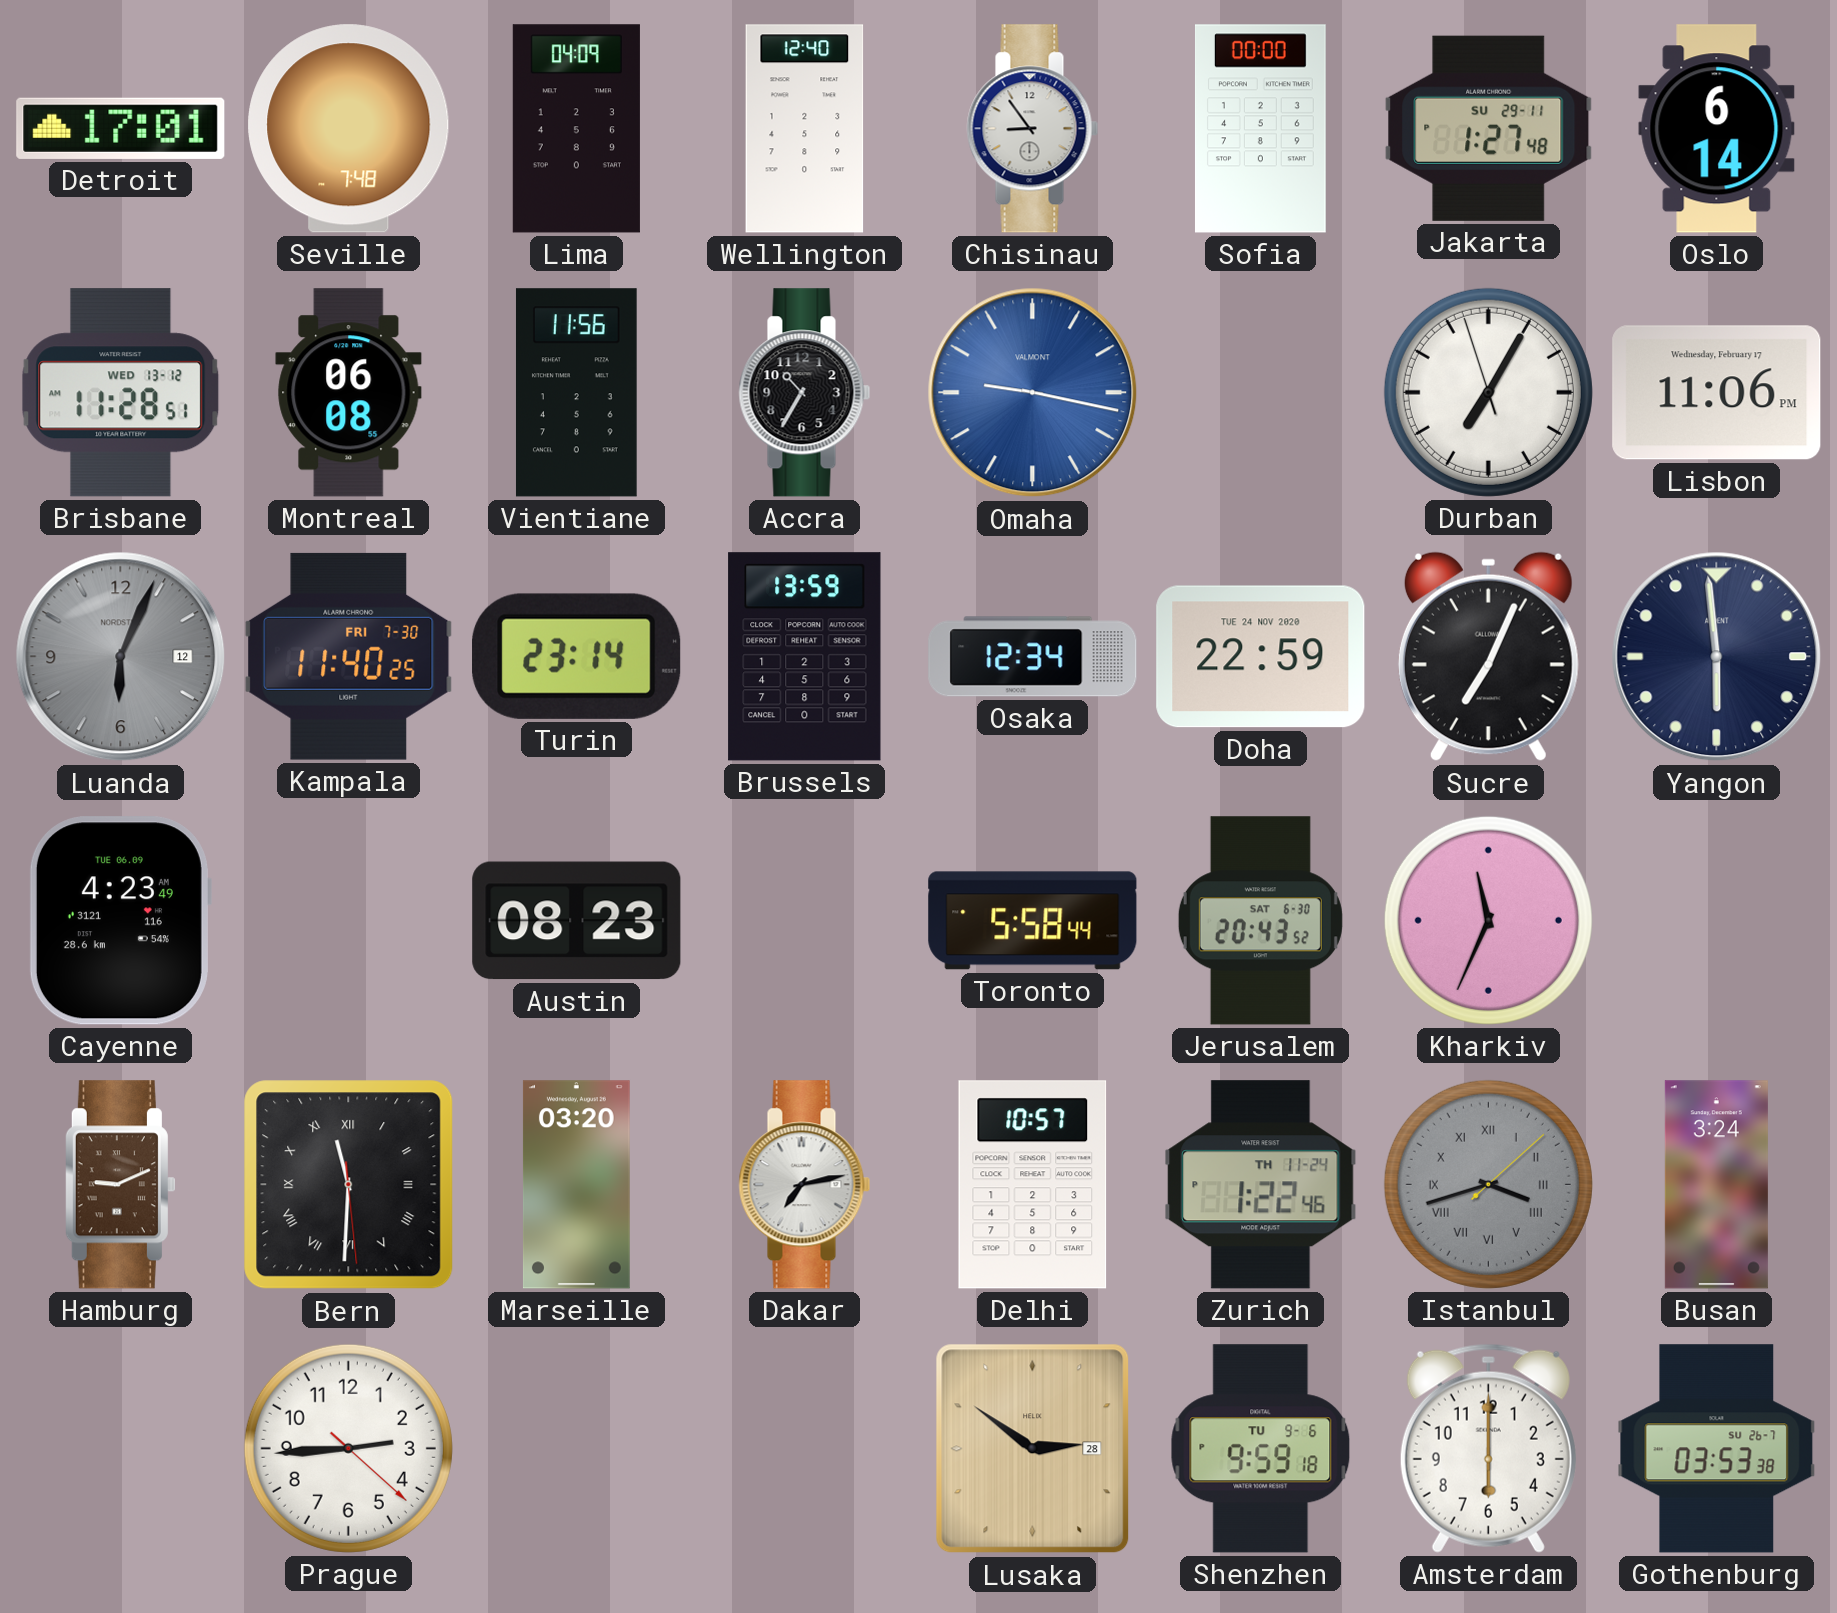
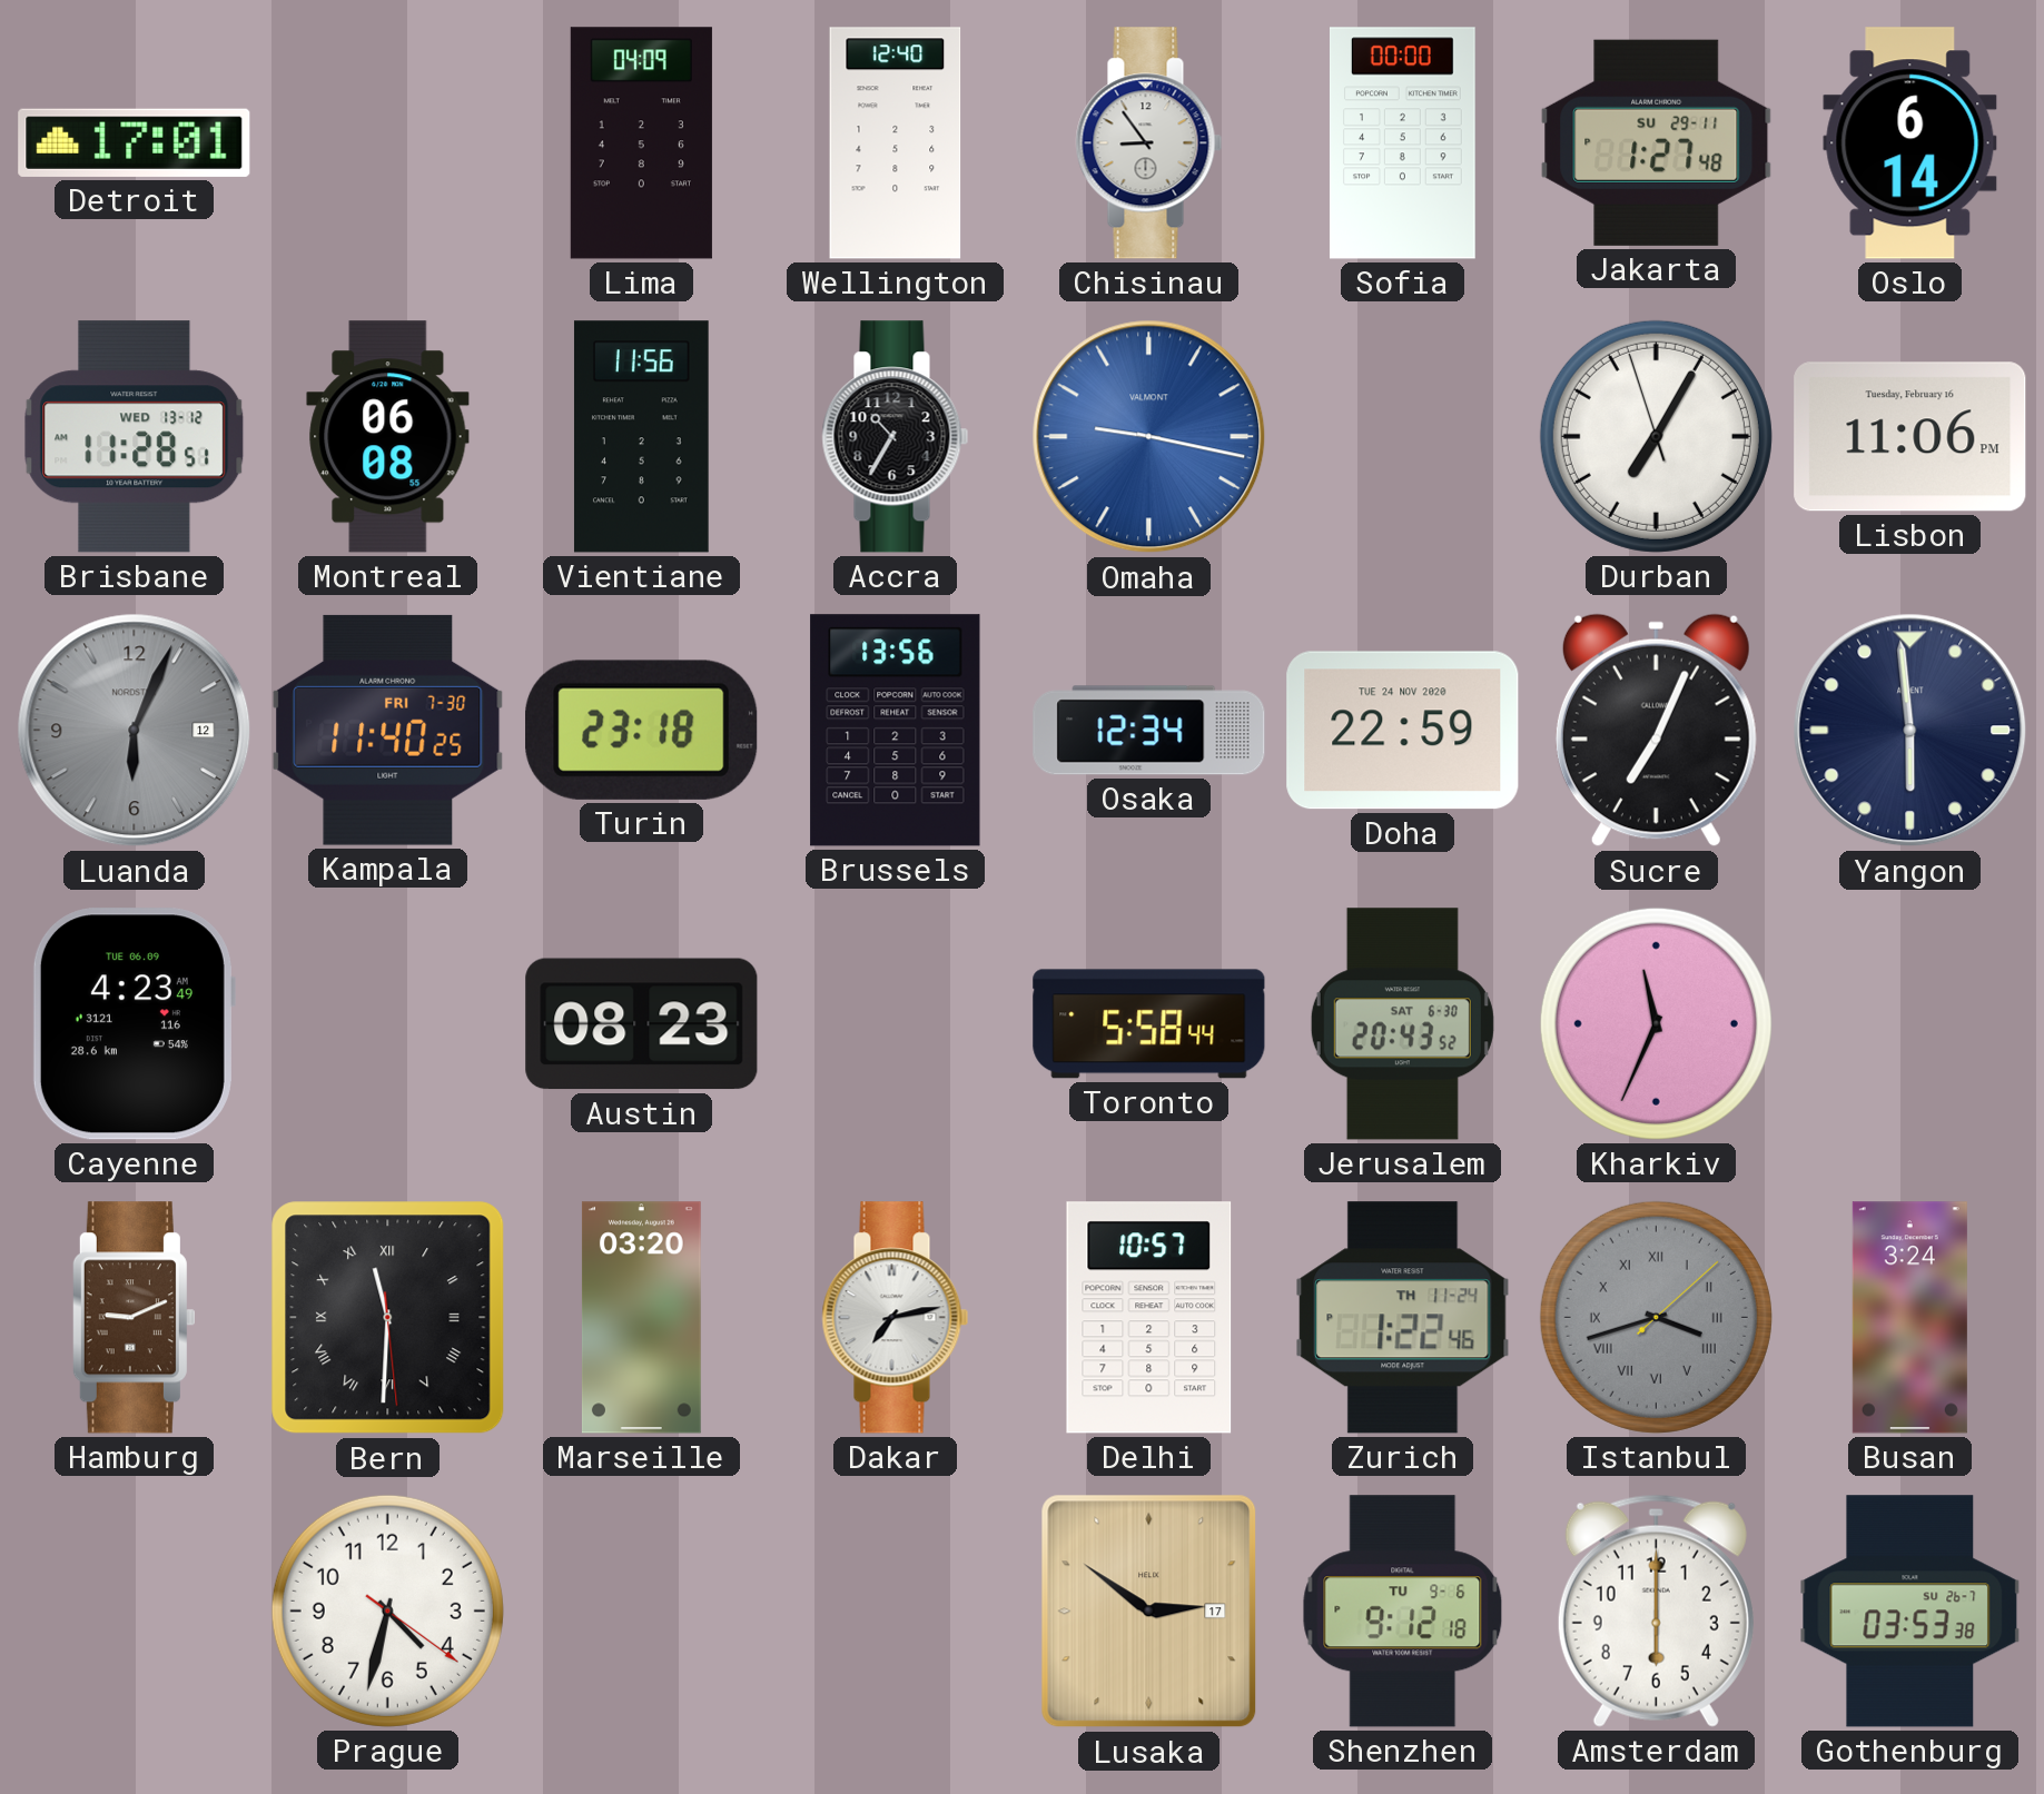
Seville: 7:48 -> none
Lisbon date: Wednesday, February 17 -> Tuesday, February 16
Turin: 23:14 -> 23:18
Brussels: 13:59 -> 13:56
Prague: 2:44 -> 4:32
Lusaka date: 28 -> 17
Shenzhen: 9:59 -> 9:12
